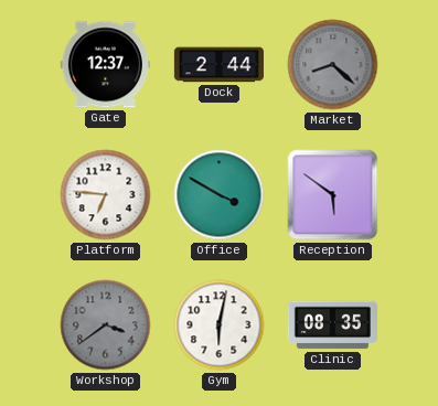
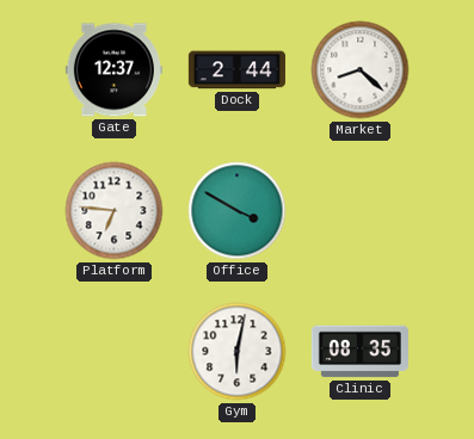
Market dial: grey -> white
Reception: 5:51 -> none
Workshop: 3:39 -> none
